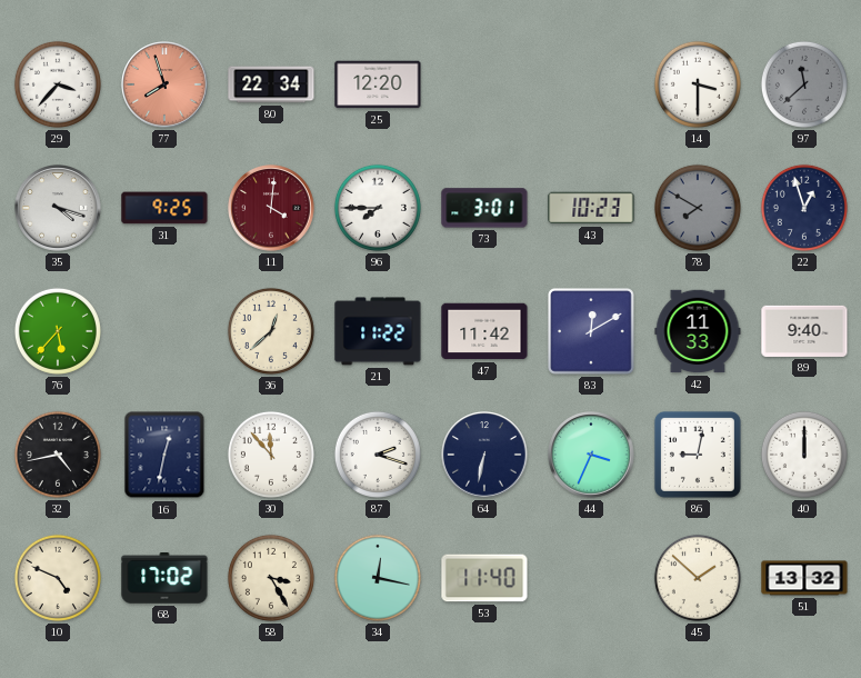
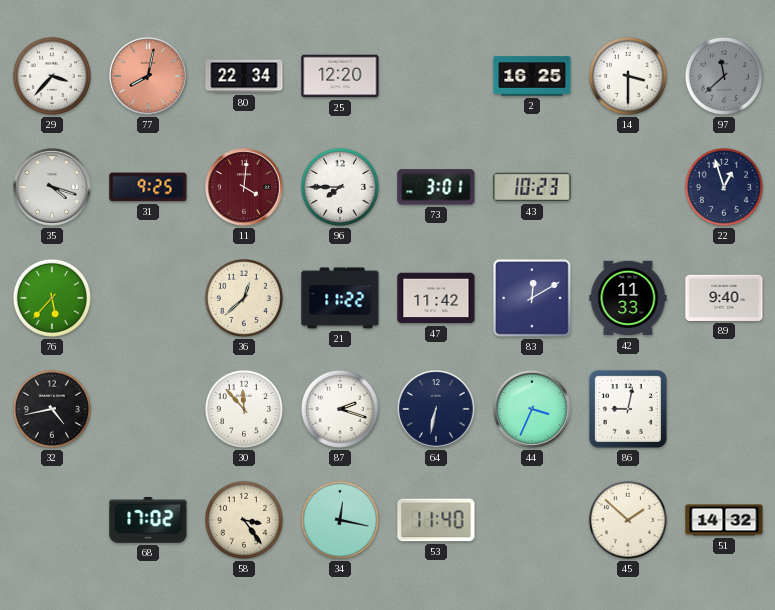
77: 7:57 -> 8:02
2: none -> 16:25
78: 7:50 -> none
16: 12:32 -> none
40: 12:00 -> none
10: 4:49 -> none
58: 3:25 -> 3:24
51: 13:32 -> 14:32
